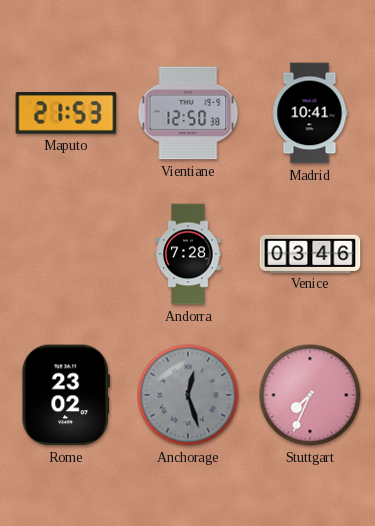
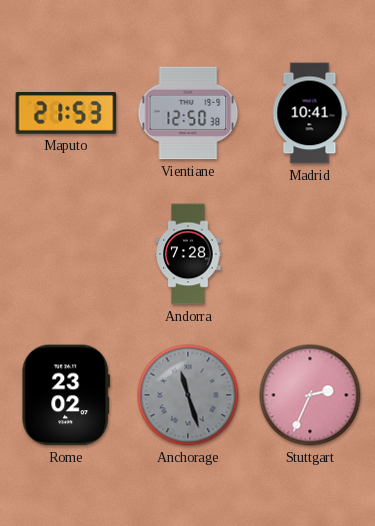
Venice: 03:46 -> none
Anchorage: 12:27 -> 11:27
Stuttgart: 7:34 -> 2:34
